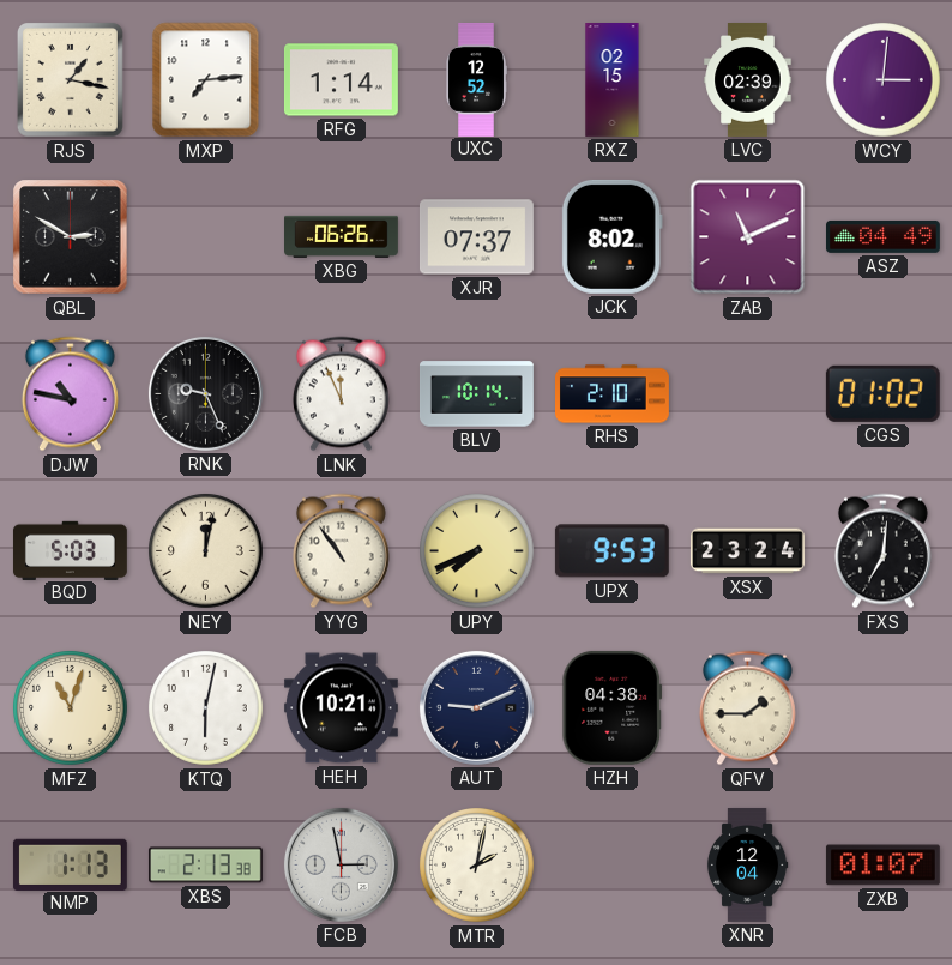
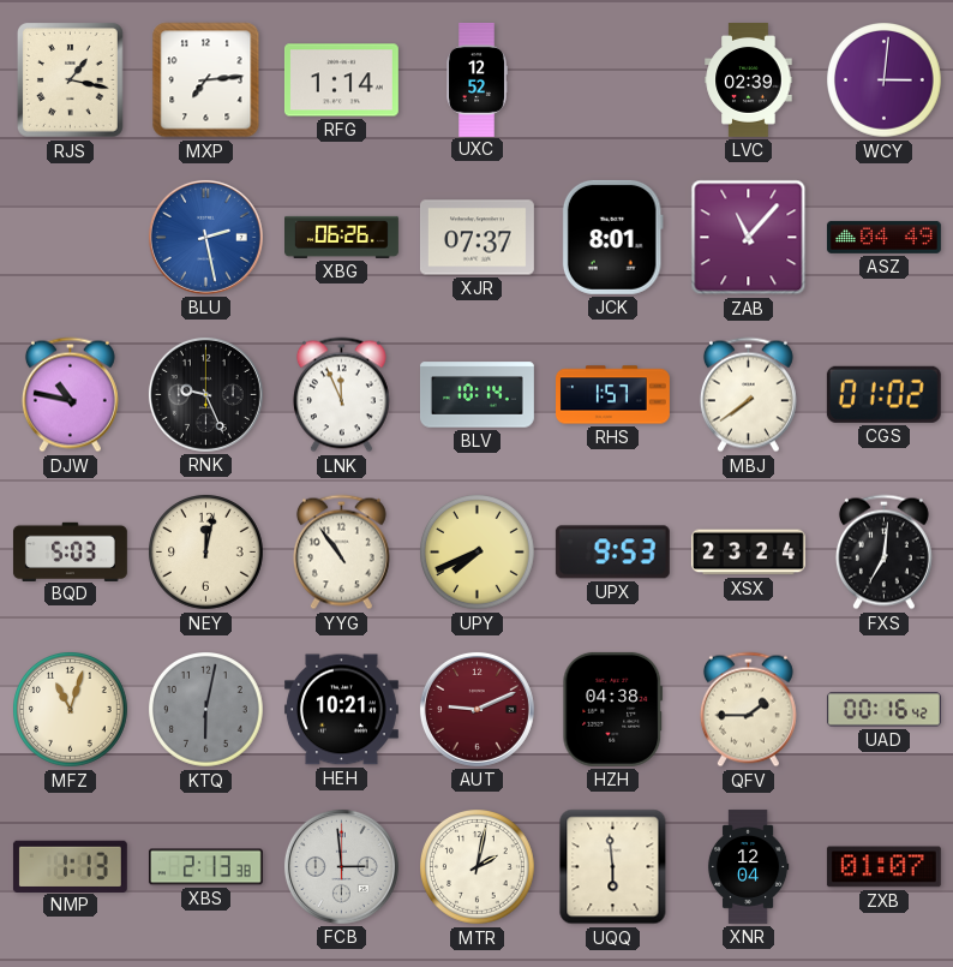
RXZ: 02:15 -> none
QBL: 2:50 -> none
BLU: none -> 2:28
JCK: 8:02 -> 8:01
ZAB: 11:11 -> 11:07
RHS: 2:10 -> 1:57
MBJ: none -> 7:39
KTQ dial: white -> grey
AUT dial: navy -> burgundy
UAD: none -> 00:16
FCB: 2:58 -> 2:59
UQQ: none -> 5:59
